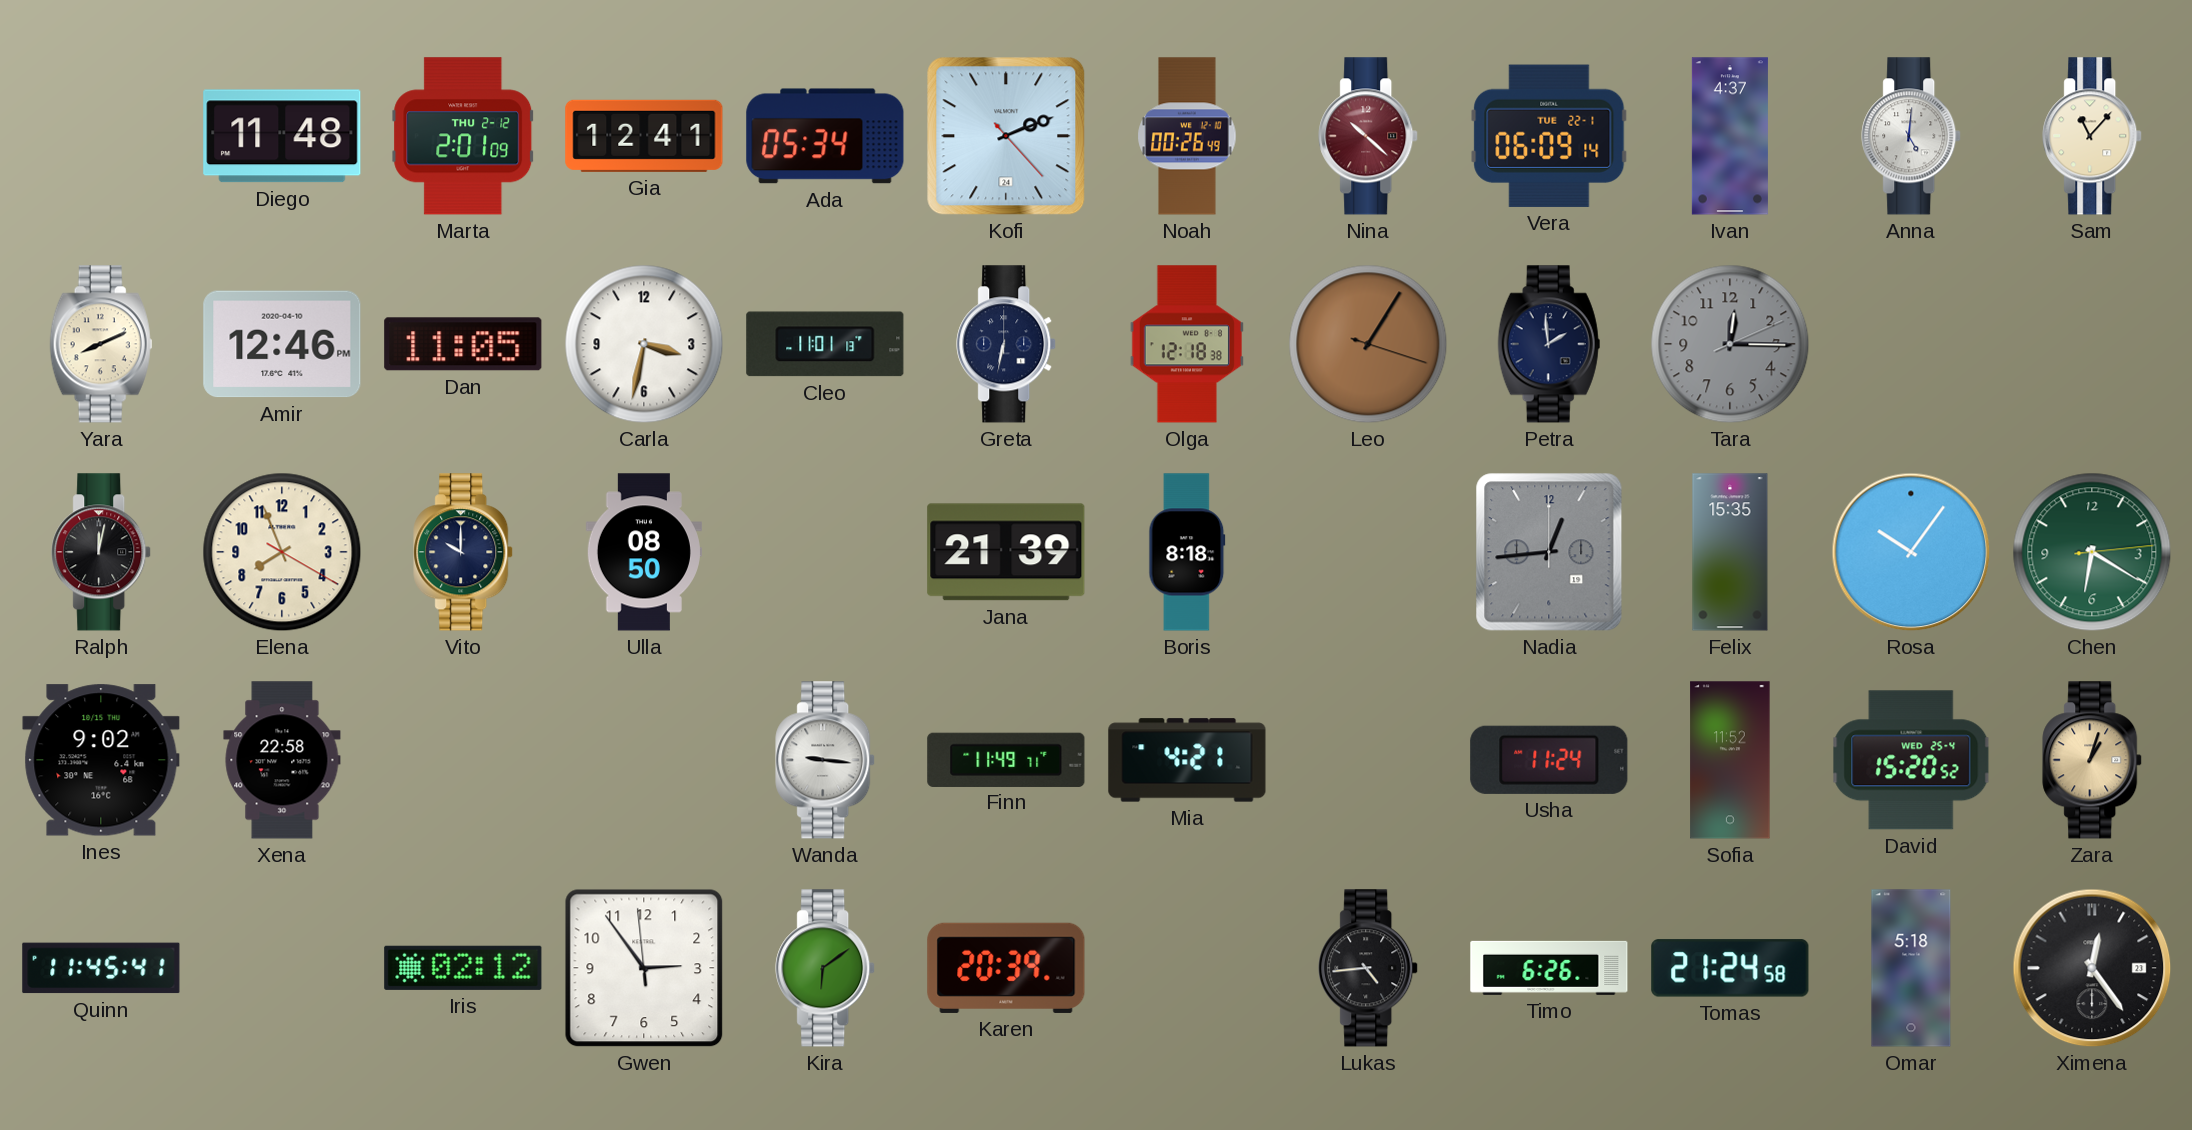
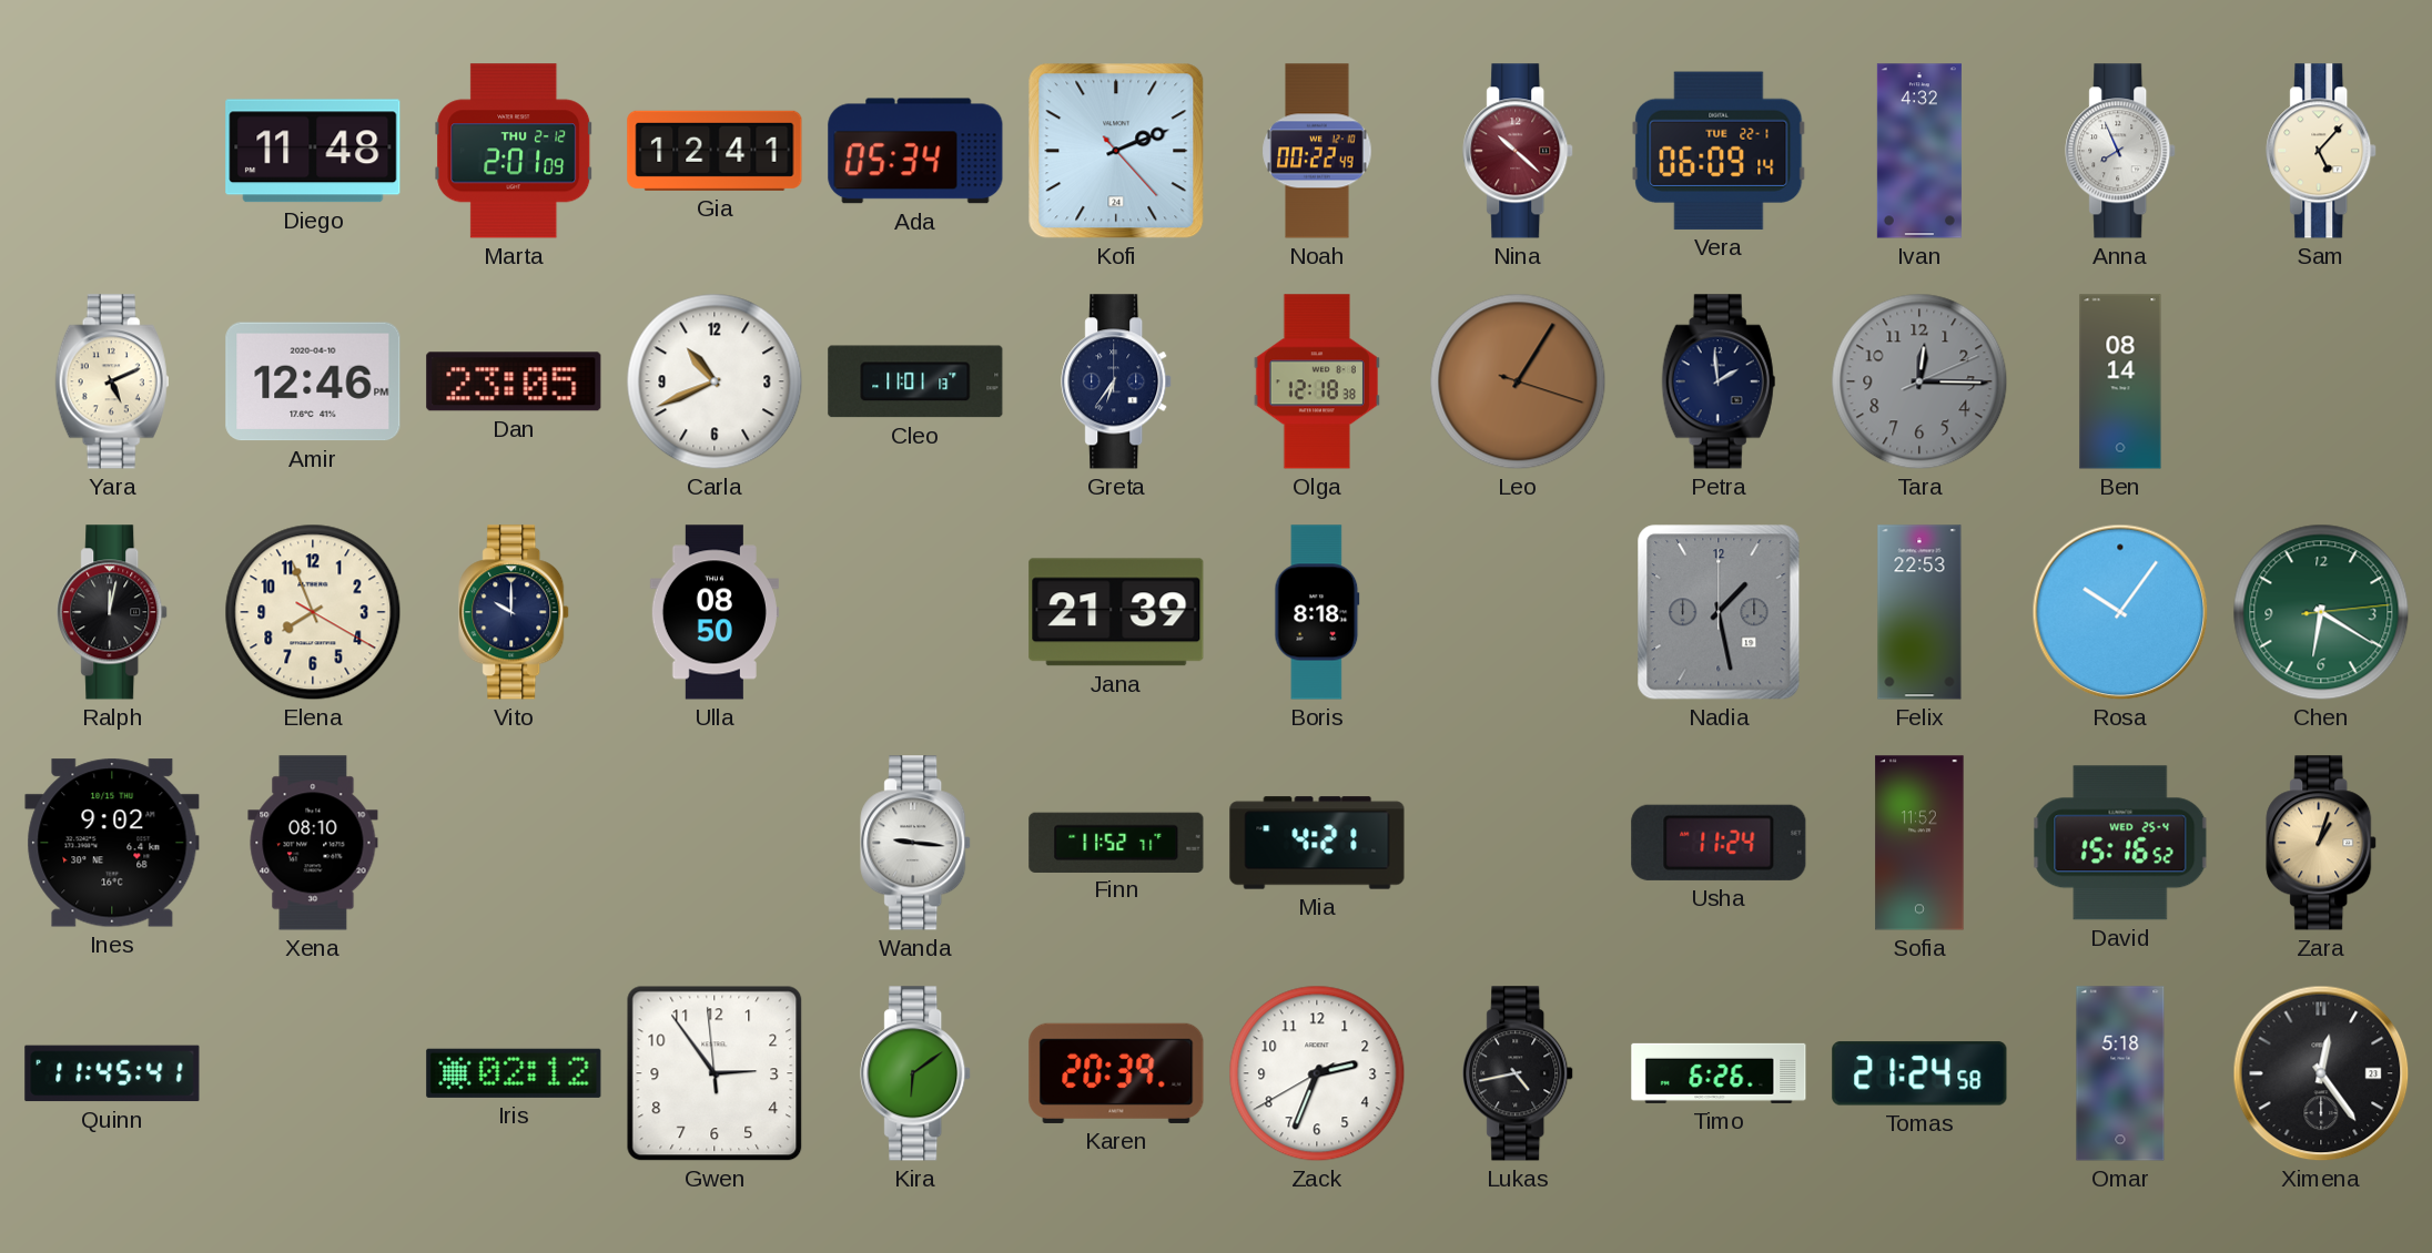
Noah: 00:26 -> 00:22
Ivan: 4:37 -> 4:32
Anna: 5:01 -> 7:56
Sam: 11:07 -> 5:07
Yara: 8:11 -> 5:11
Dan: 11:05 -> 23:05
Carla: 3:32 -> 10:41
Greta: 6:32 -> 6:36
Ben: none -> 08:14
Nadia: 12:44 -> 1:28
Felix: 15:35 -> 22:53
Xena: 22:58 -> 08:10
Finn: 11:49 -> 11:52
David: 15:20 -> 15:16
Zack: none -> 2:33
Lukas: 4:44 -> 4:43
